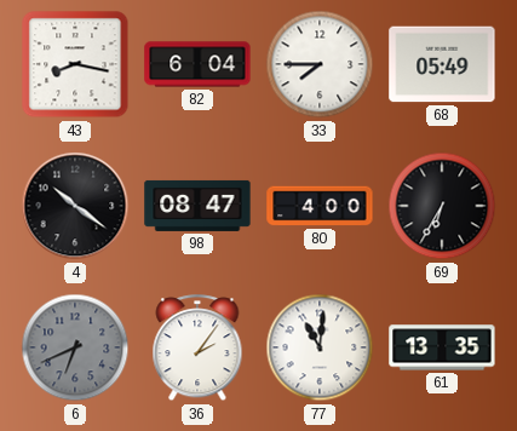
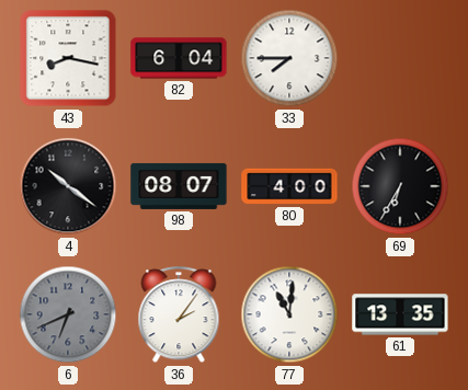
68: 05:49 -> none
98: 08:47 -> 08:07
